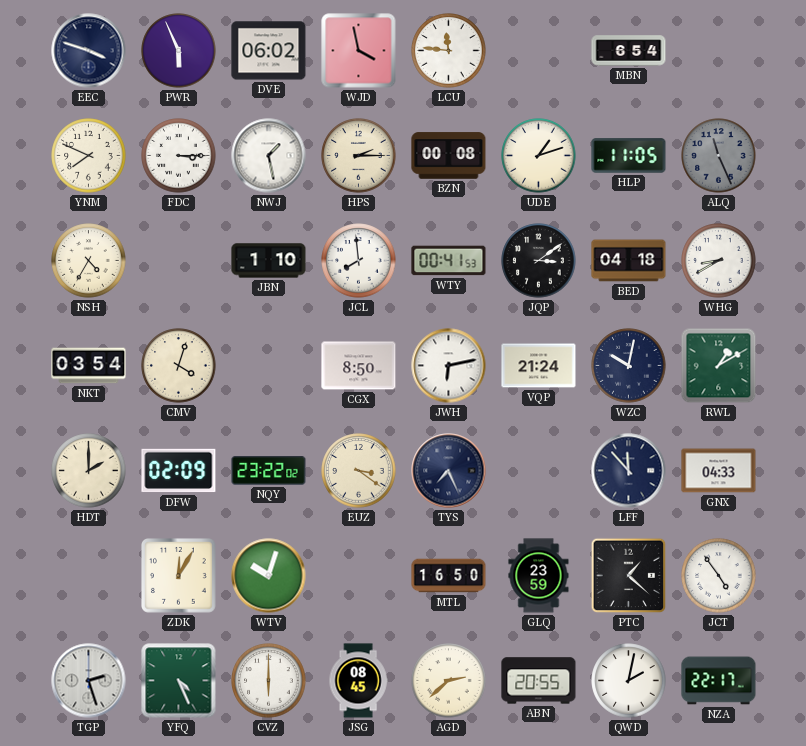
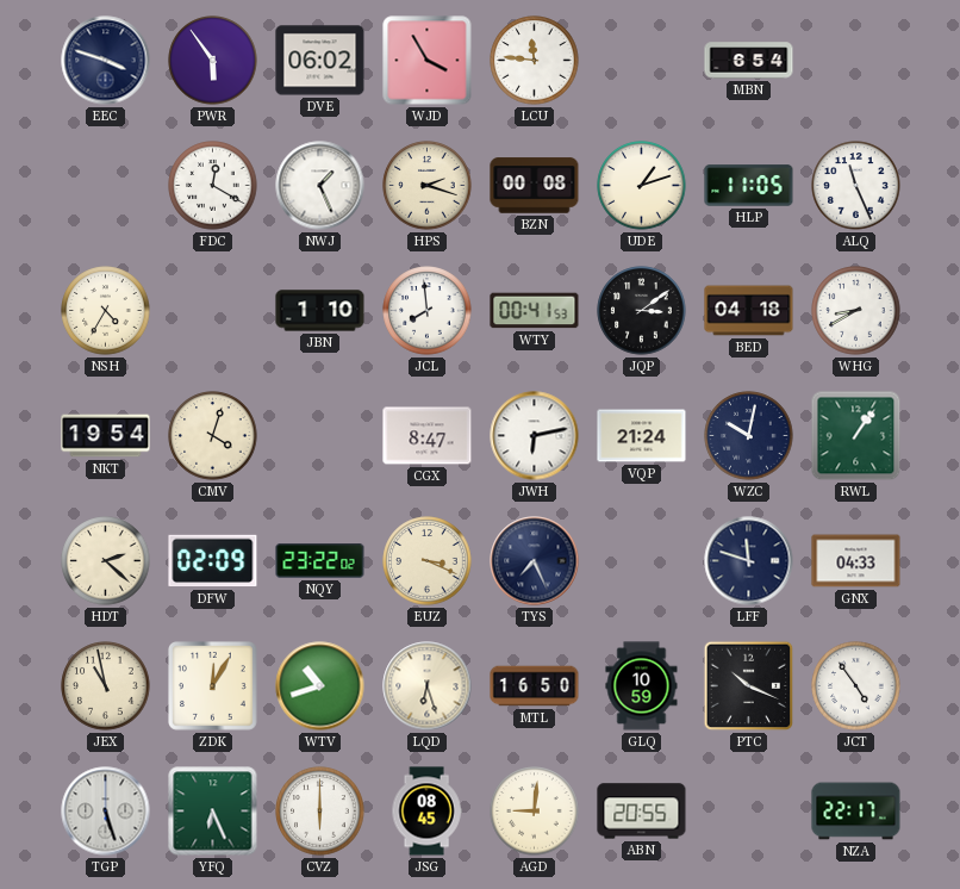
PWR: 5:56 -> 5:54
WJD: 3:58 -> 3:55
YNM: 7:49 -> none
FDC: 3:15 -> 12:20
NWJ: 1:28 -> 1:26
HPS: 2:15 -> 2:18
ALQ dial: grey -> white
NKT: 03:54 -> 19:54
CGX: 8:50 -> 8:47
RWL: 1:10 -> 1:06
HDT: 2:00 -> 2:22
EUZ: 3:21 -> 3:19
LFF: 11:53 -> 11:48
JEX: none -> 10:58
WTV: 10:03 -> 10:42
LQD: none -> 6:27
GLQ: 23:59 -> 10:59
PTC: 1:22 -> 10:19
TGP: 2:27 -> 5:27
YFQ: 4:26 -> 6:26
AGD: 2:38 -> 9:01
QWD: 2:02 -> none
